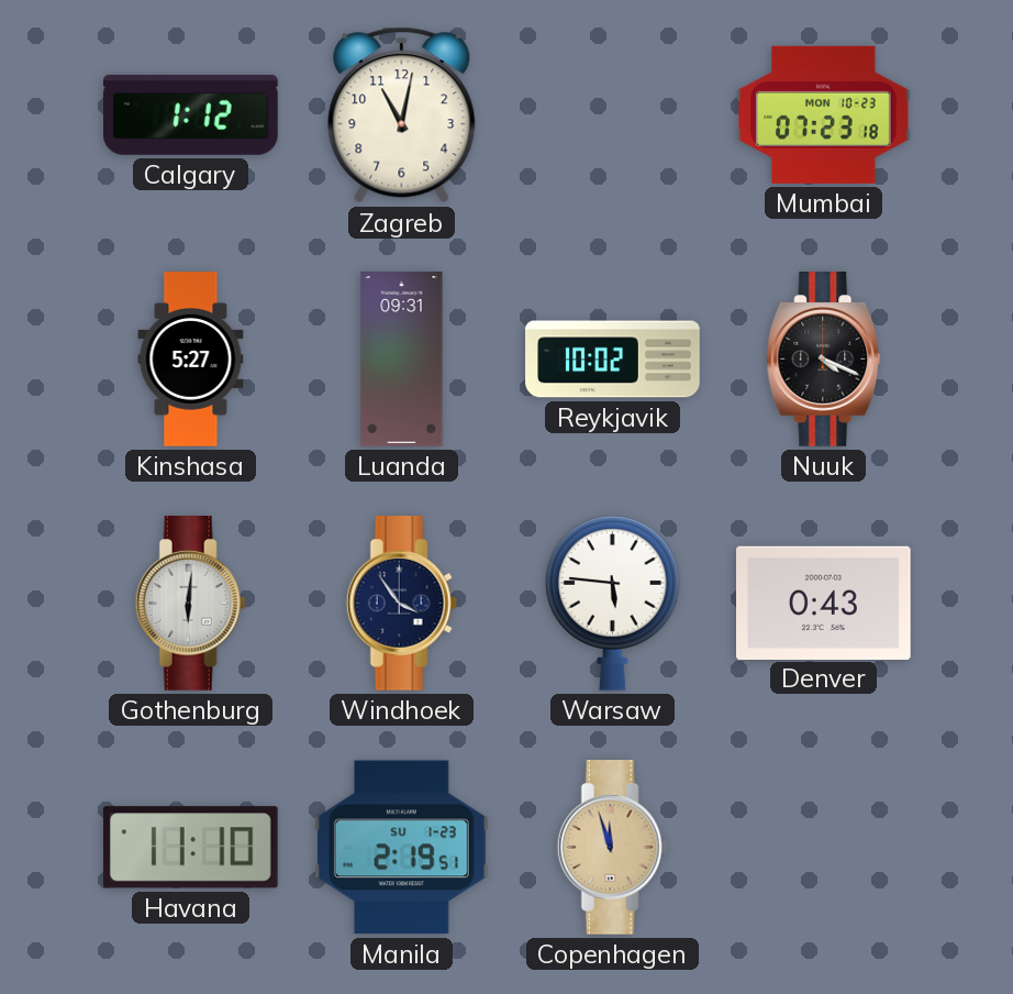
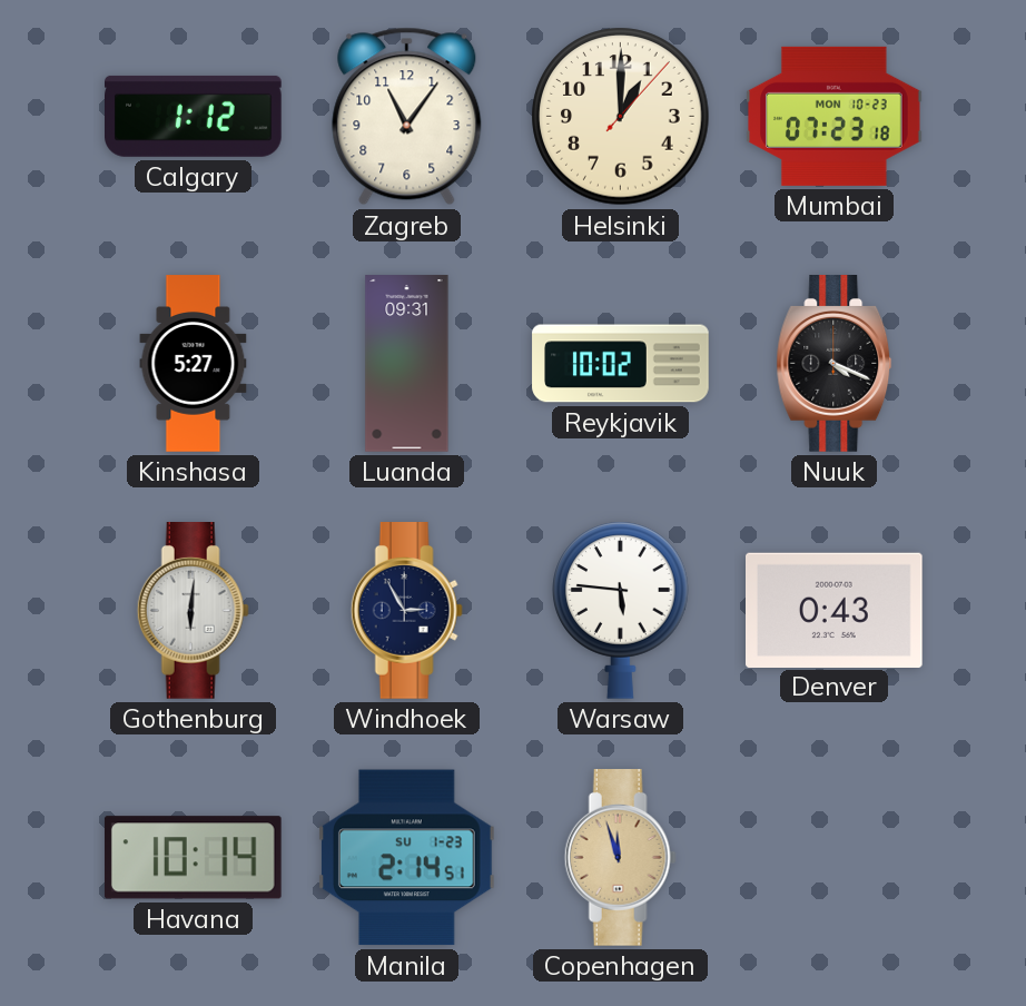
Zagreb: 11:02 -> 11:06
Helsinki: none -> 1:00
Windhoek: 3:54 -> 2:55
Havana: 11:10 -> 10:14
Manila: 2:19 -> 2:14
